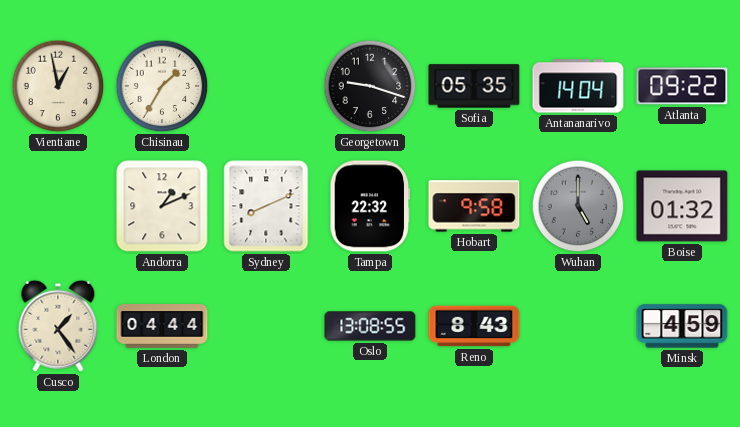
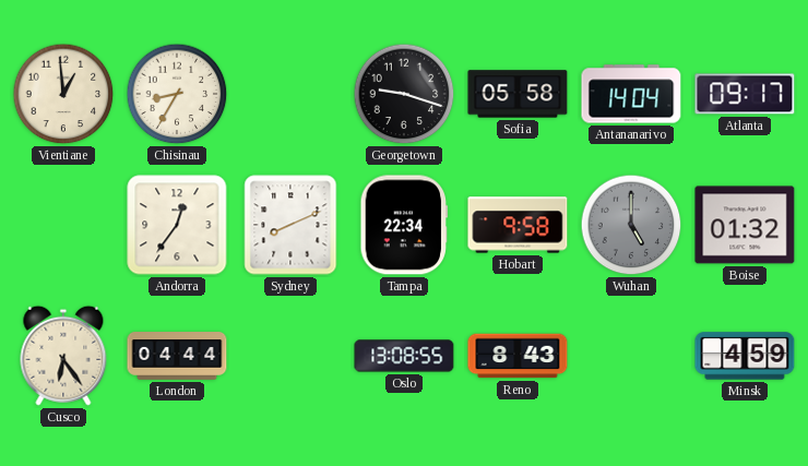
Vientiane: 12:58 -> 12:59
Chisinau: 1:35 -> 8:35
Sofia: 05:35 -> 05:58
Atlanta: 09:22 -> 09:17
Andorra: 1:11 -> 12:36
Tampa: 22:32 -> 22:34
Cusco: 1:24 -> 6:24
